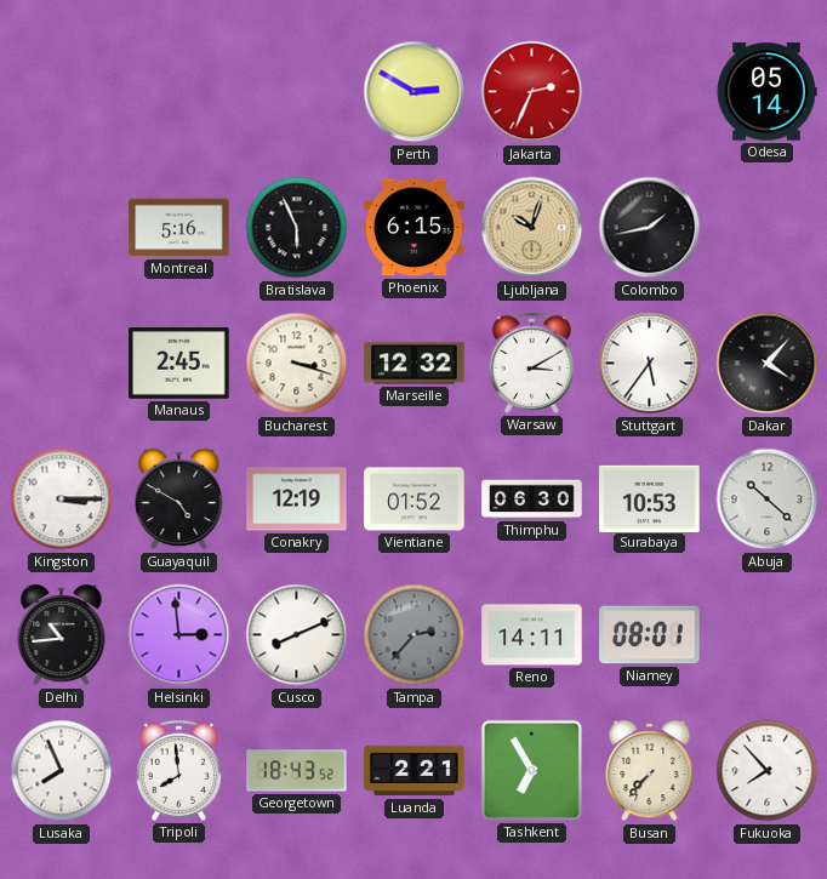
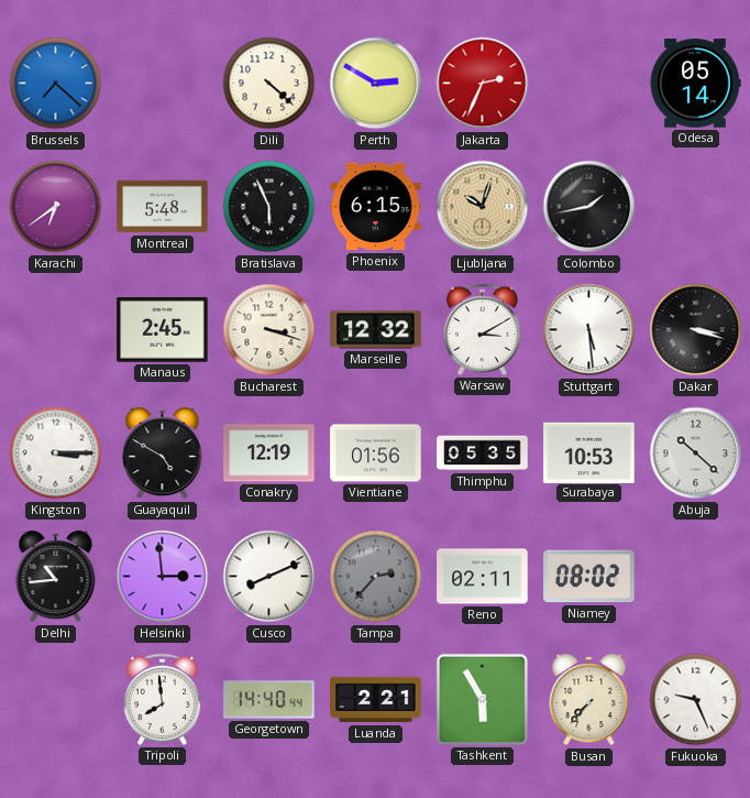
Brussels: none -> 7:22
Dili: none -> 4:22
Karachi: none -> 6:39
Montreal: 5:16 -> 5:48
Stuttgart: 5:36 -> 5:29
Dakar: 4:07 -> 3:18
Vientiane: 01:52 -> 01:56
Thimphu: 06:30 -> 05:35
Reno: 14:11 -> 02:11
Niamey: 08:01 -> 08:02
Lusaka: 7:56 -> none
Georgetown: 18:43 -> 14:40
Tashkent: 6:55 -> 5:55
Fukuoka: 7:53 -> 9:26
